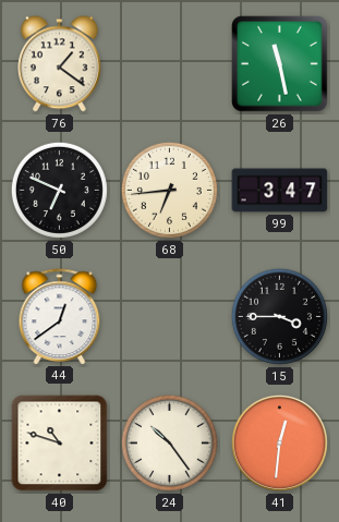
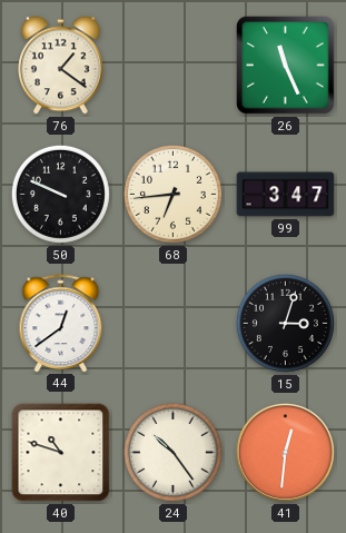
26: 11:28 -> 11:26
50: 6:49 -> 9:49
15: 3:45 -> 3:03
